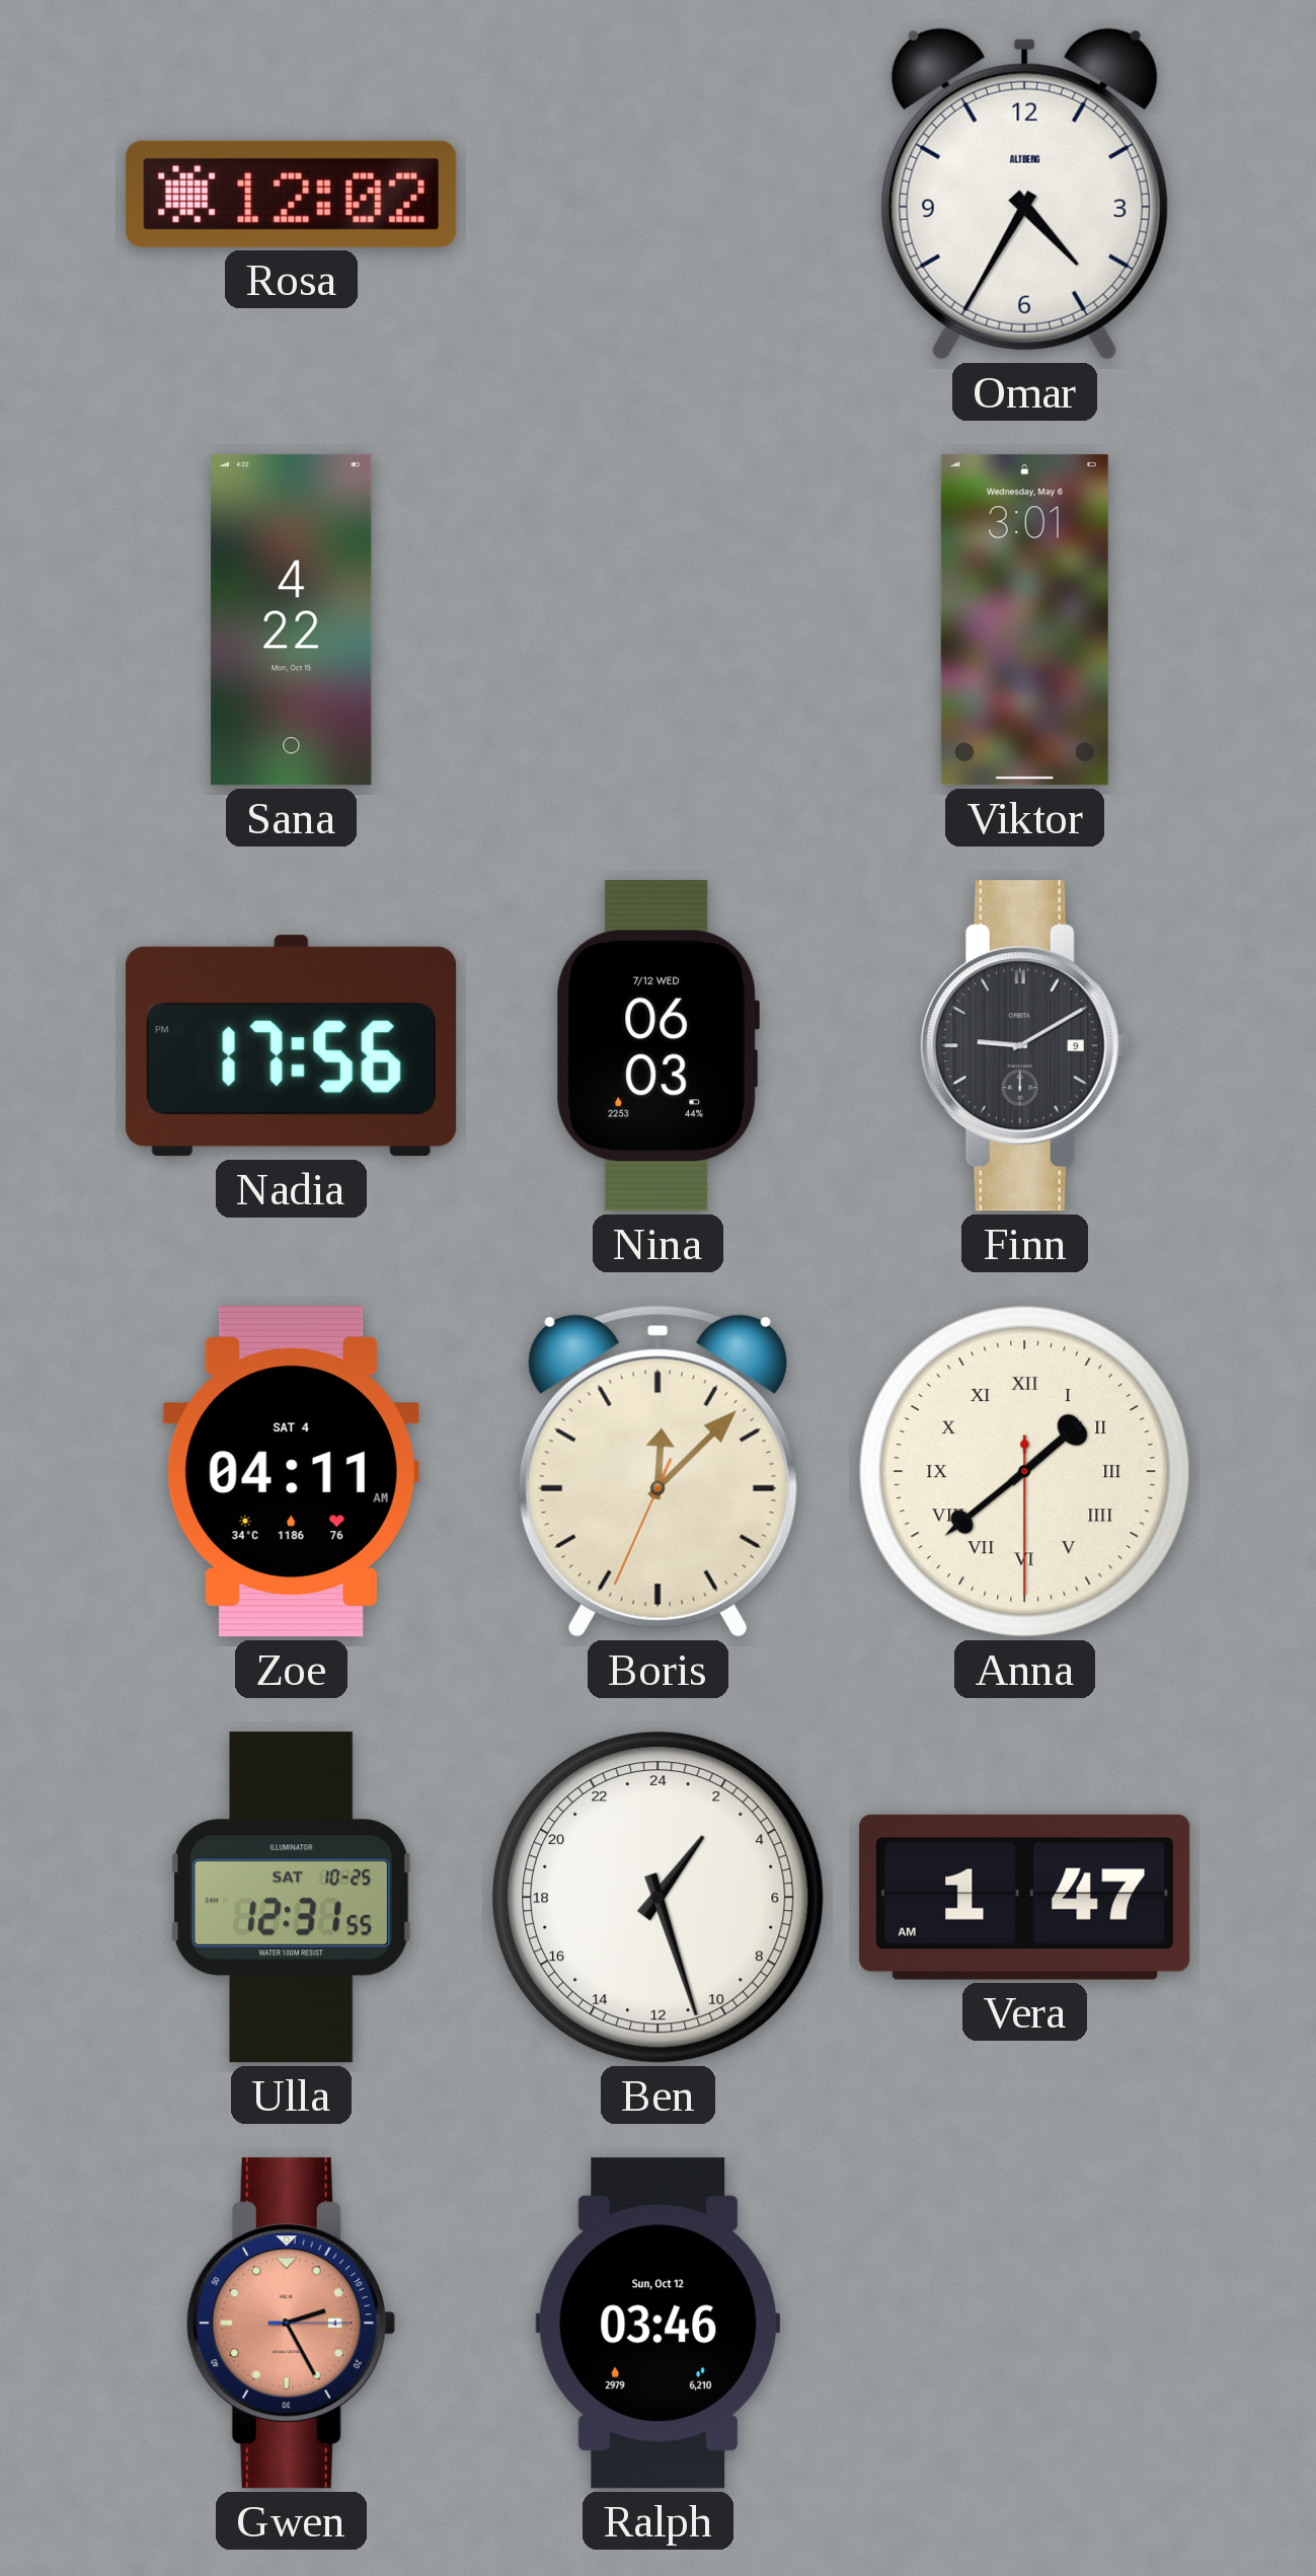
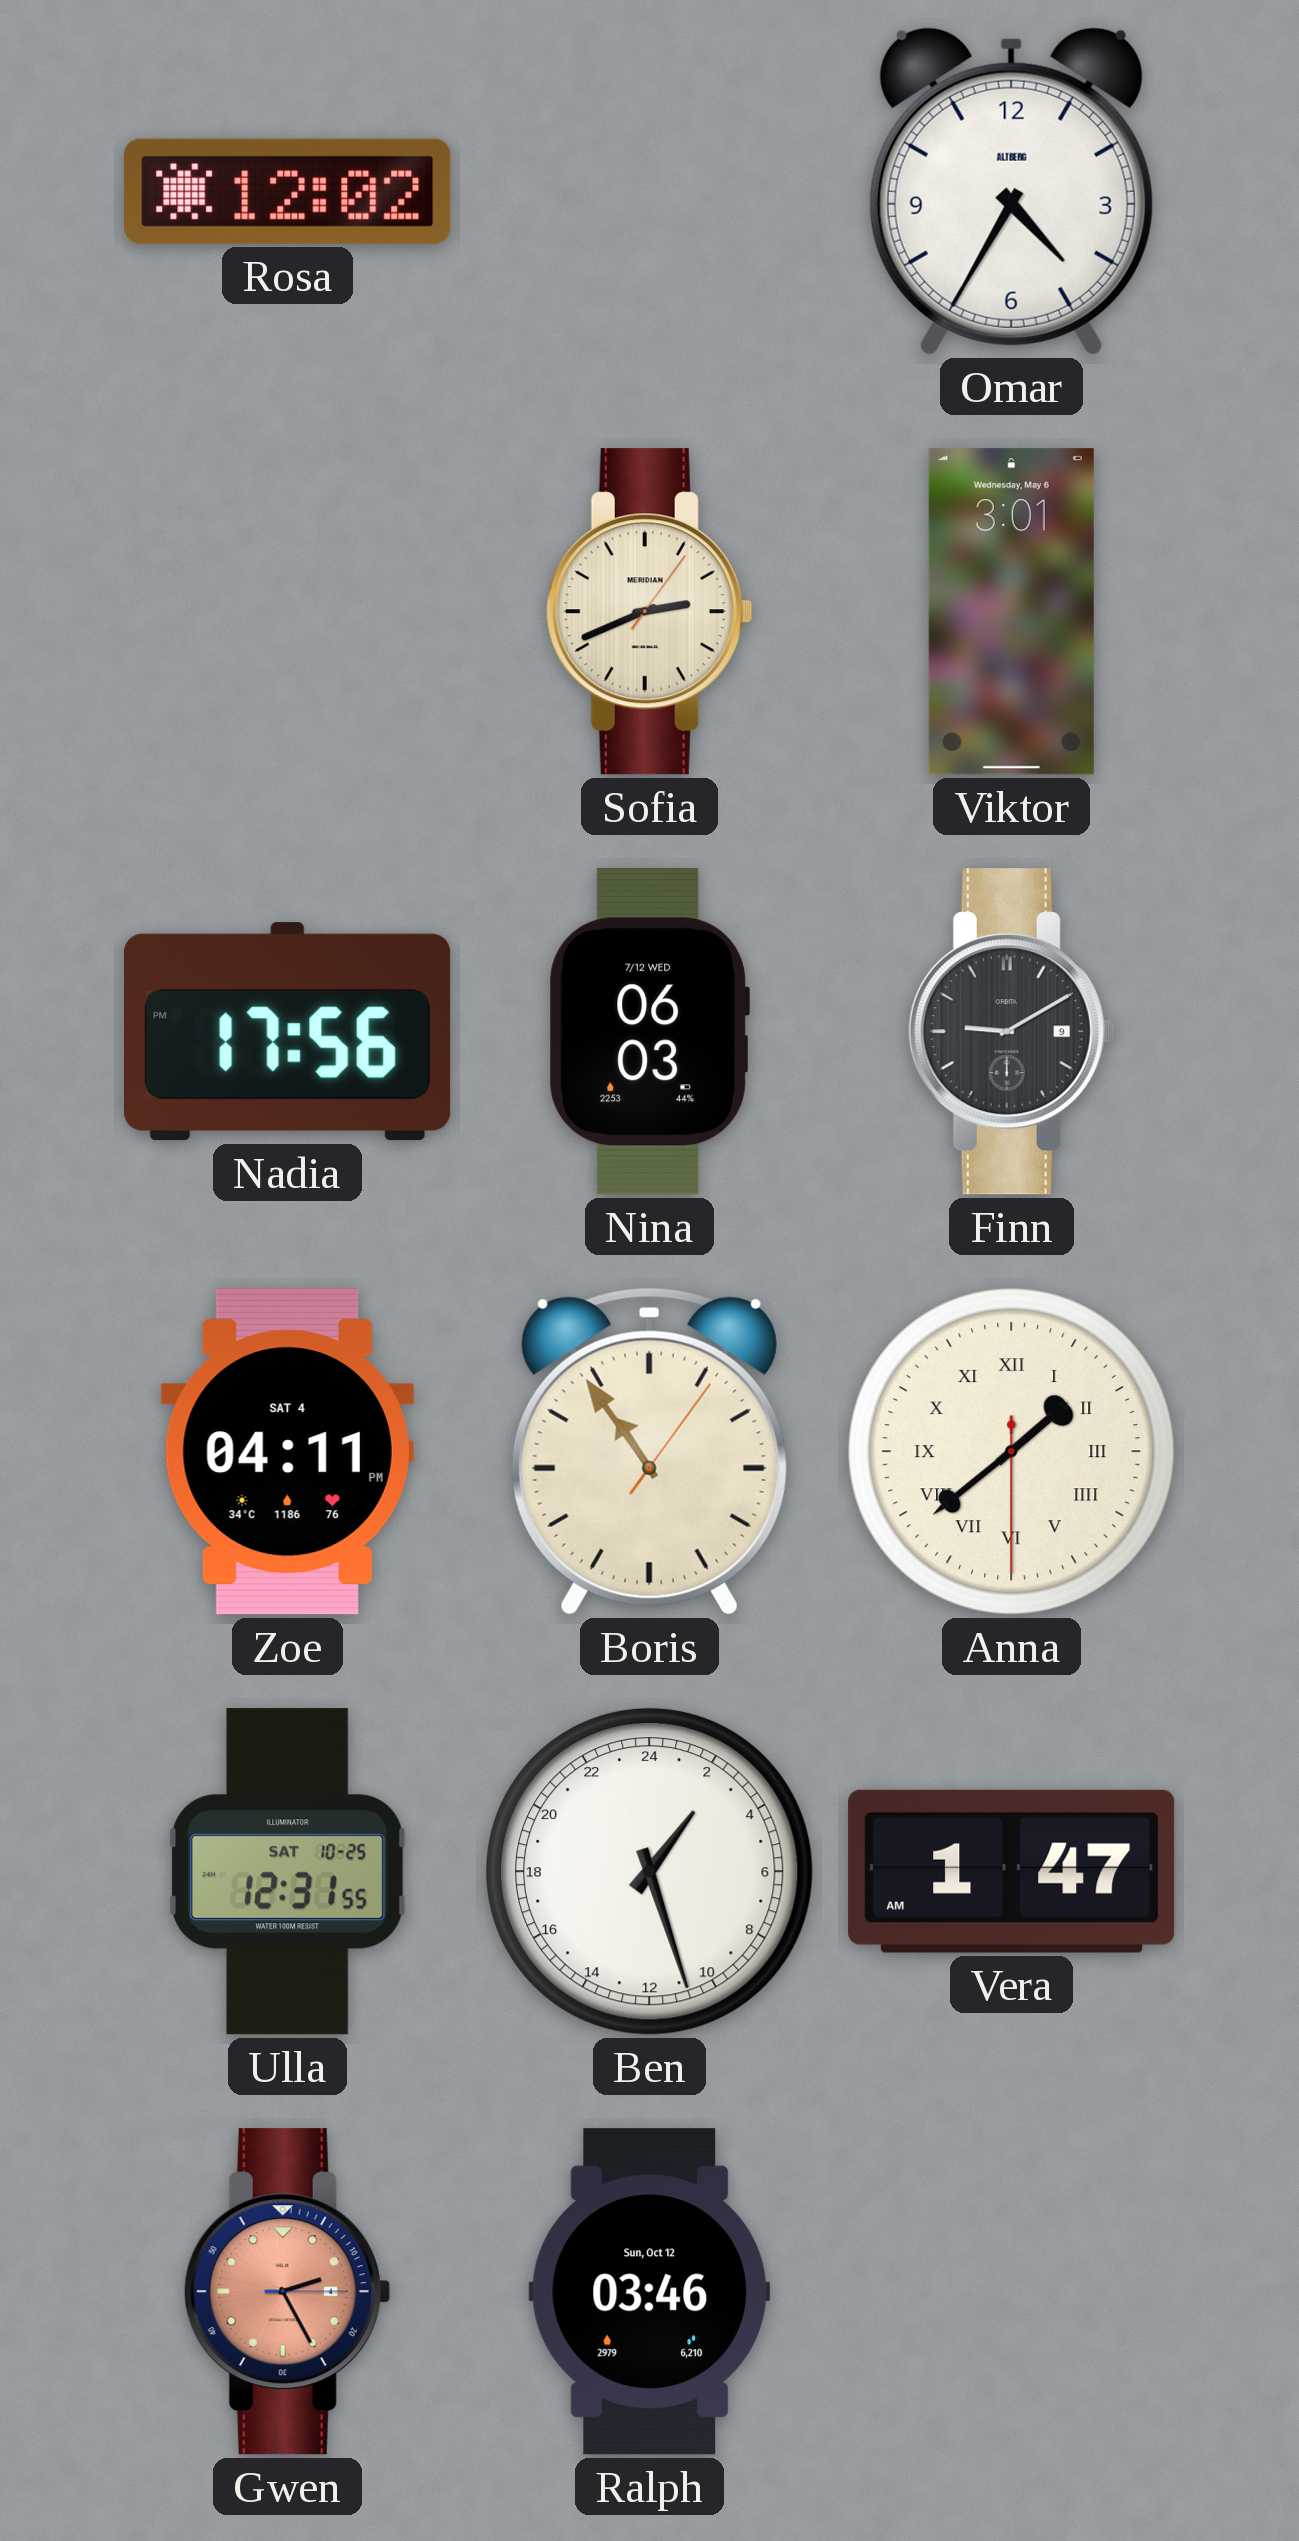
Sana: 4:22 -> none
Sofia: none -> 2:41
Zoe: 04:11 AM -> 04:11 PM
Boris: 12:07 -> 10:54
